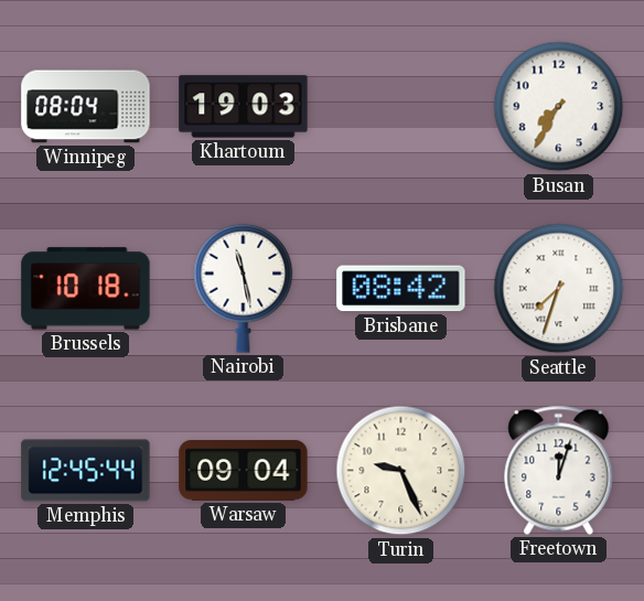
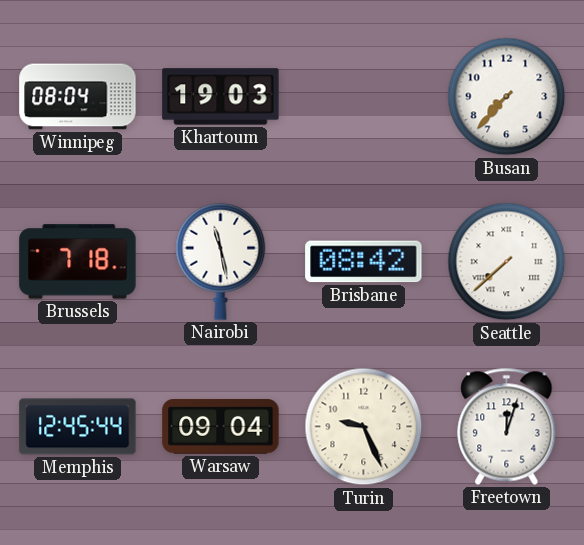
Busan: 7:35 -> 7:37
Brussels: 10:18 -> 7:18
Seattle: 7:33 -> 7:38
